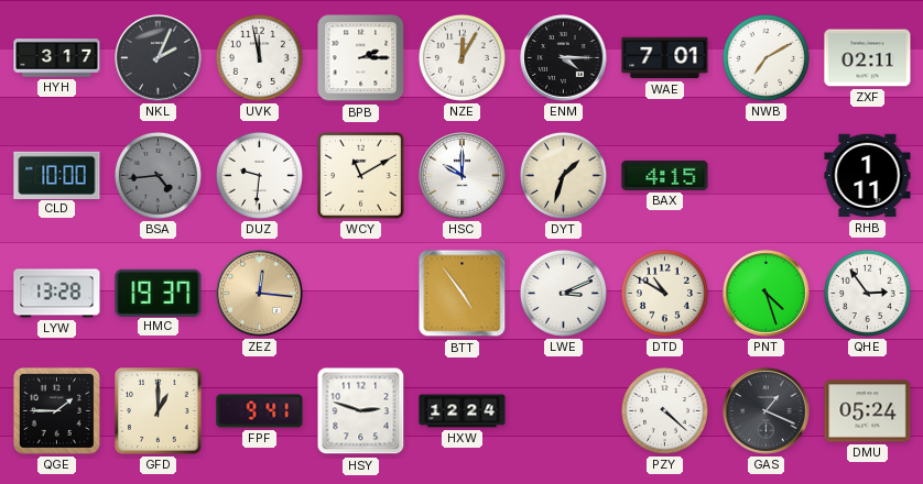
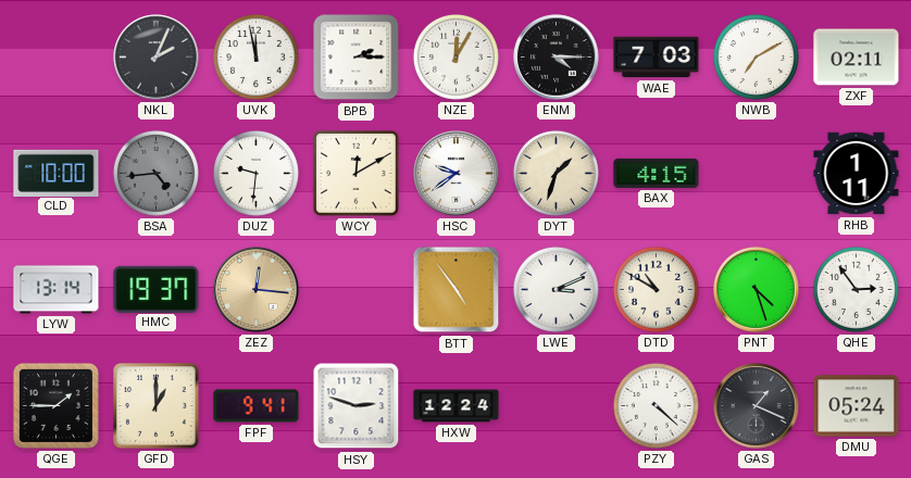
HYH: 3:17 -> none
WAE: 7:01 -> 7:03
WCY: 11:10 -> 12:10
HSC: 10:00 -> 9:39
LYW: 13:28 -> 13:14
